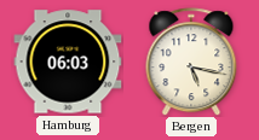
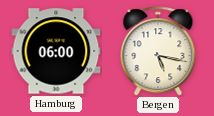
Hamburg: 06:03 -> 06:00
